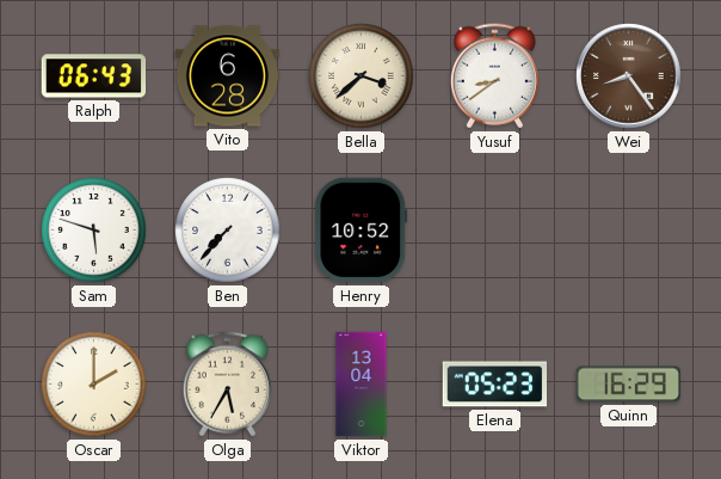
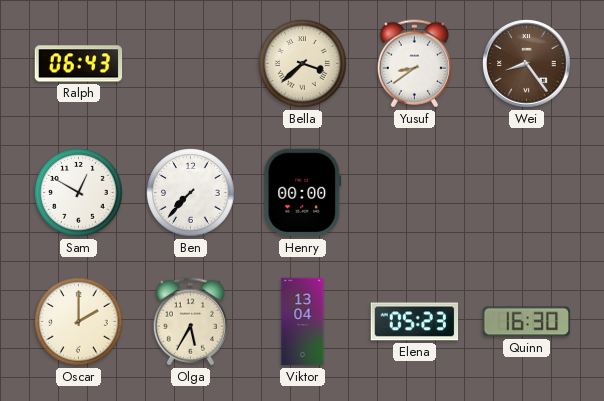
Vito: 6:28 -> none
Sam: 5:48 -> 12:50
Henry: 10:52 -> 00:00
Quinn: 16:29 -> 16:30
